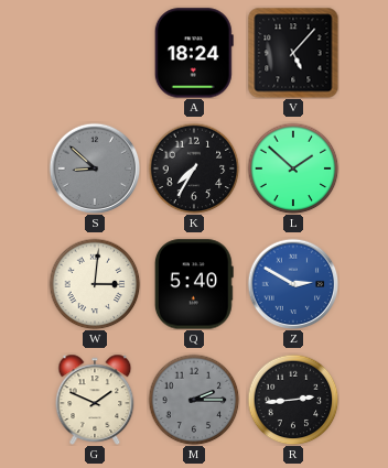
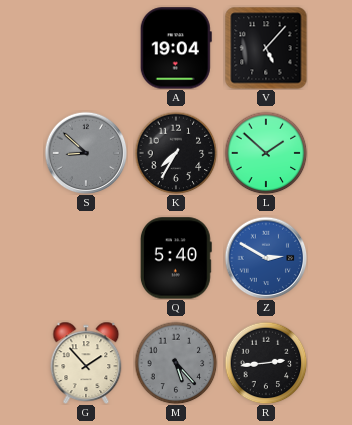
A: 18:24 -> 19:04
W: 3:01 -> none
G: 1:49 -> 1:53
M: 2:15 -> 5:23
